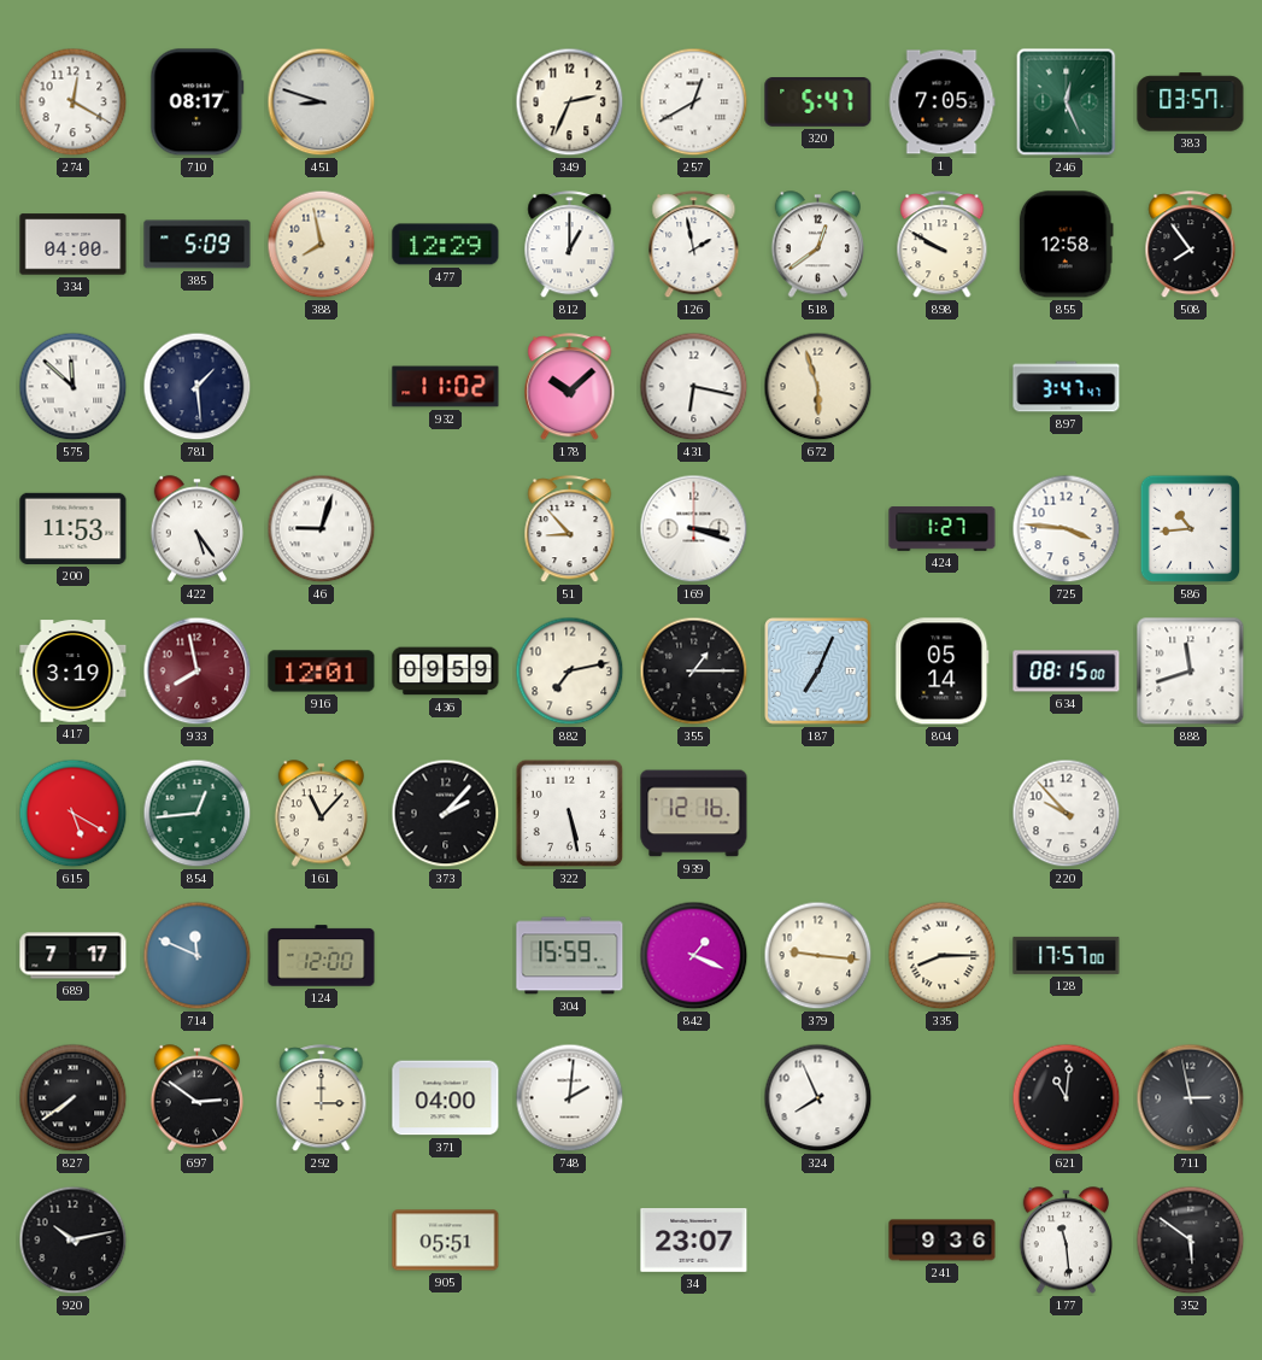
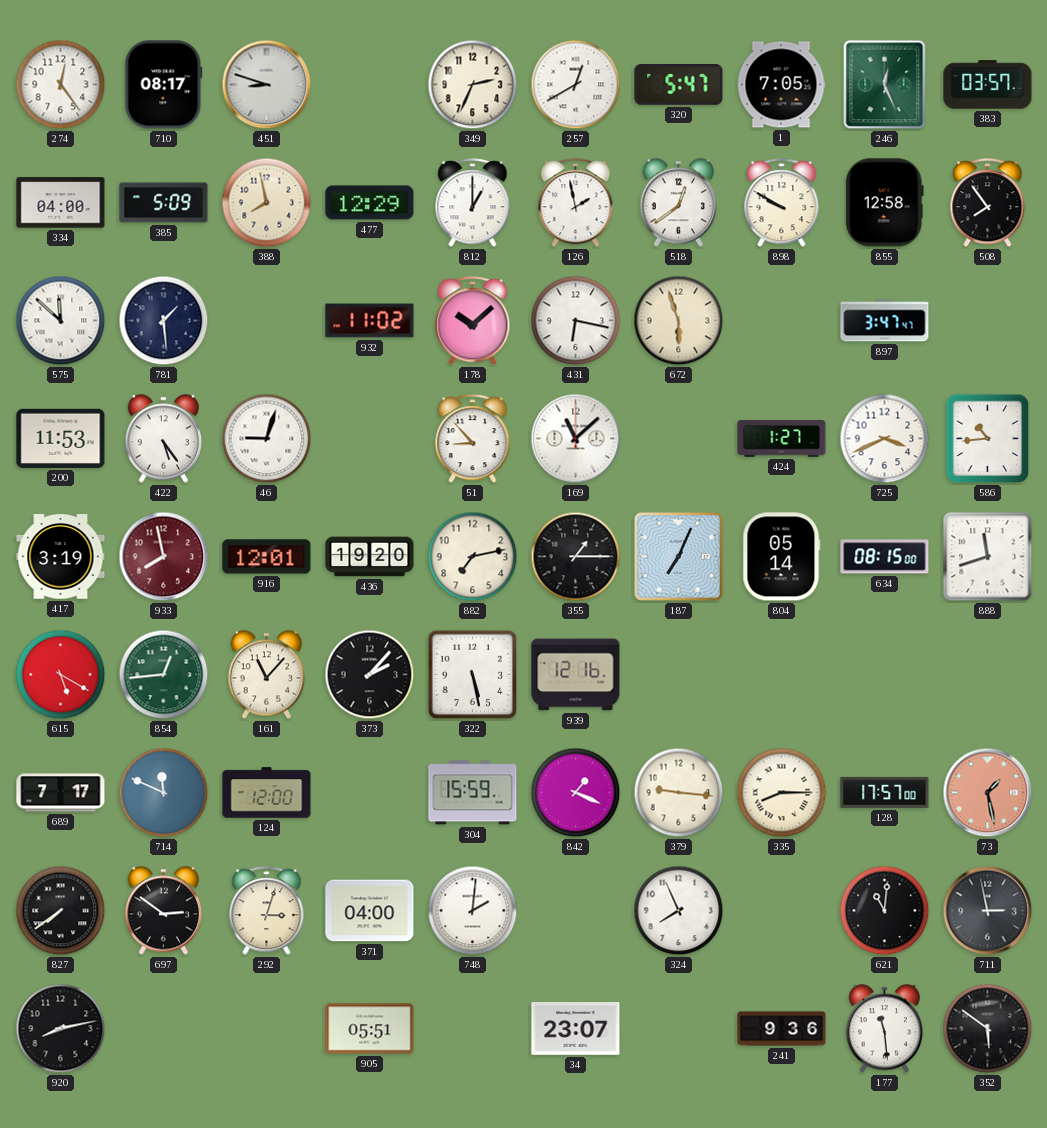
274: 12:20 -> 12:24
169: 3:18 -> 11:08
725: 3:46 -> 3:41
436: 09:59 -> 19:20
220: 9:53 -> none
73: none -> 1:28
292: 3:00 -> 3:03
920: 10:13 -> 8:13
